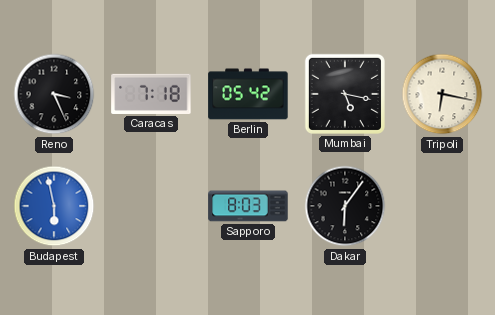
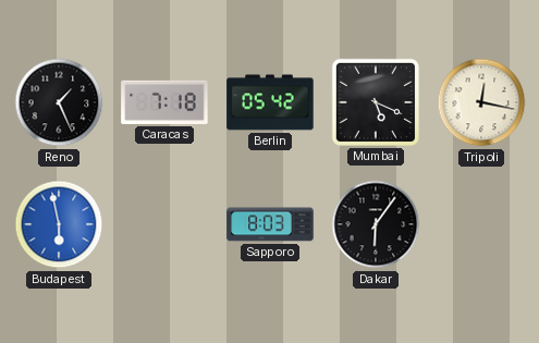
Reno: 3:26 -> 1:26
Mumbai: 5:17 -> 5:19
Tripoli: 6:17 -> 12:17
